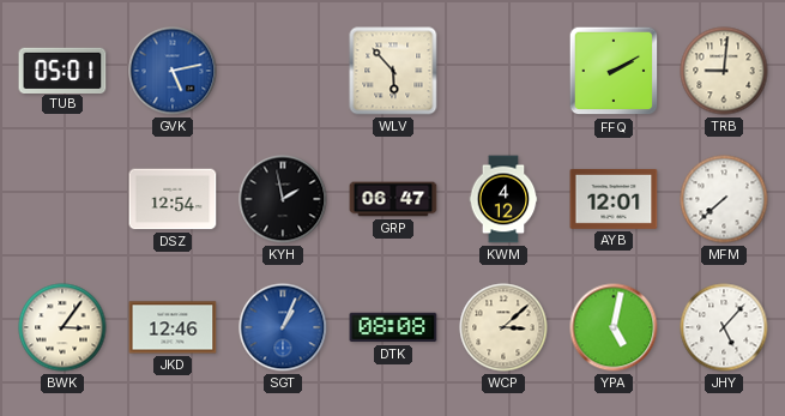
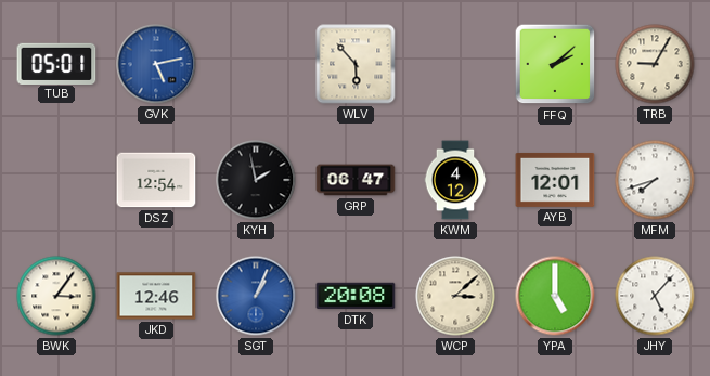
FFQ: 2:10 -> 2:08
TRB: 9:01 -> 9:05
MFM: 7:38 -> 7:42
DTK: 08:08 -> 20:08
YPA: 5:02 -> 5:00
